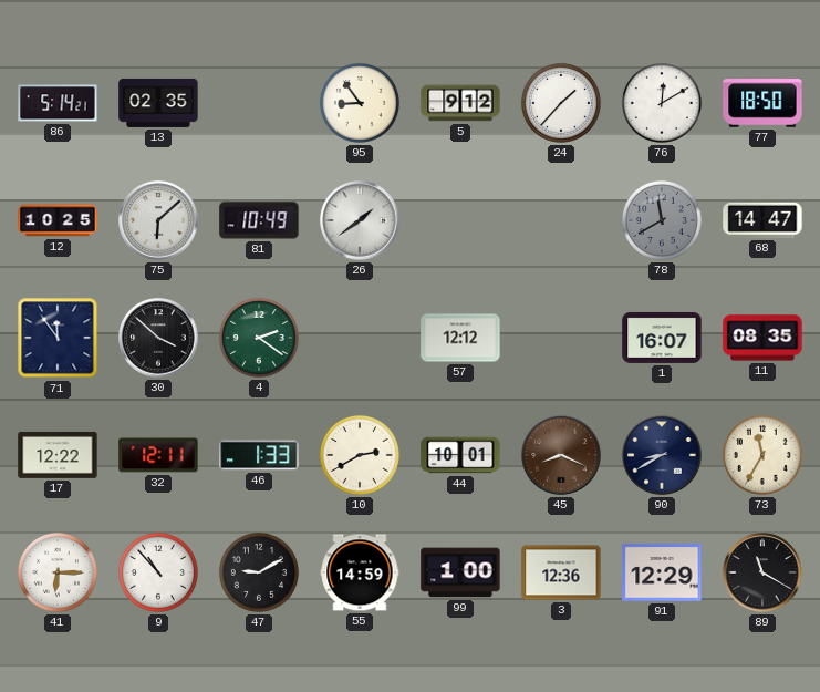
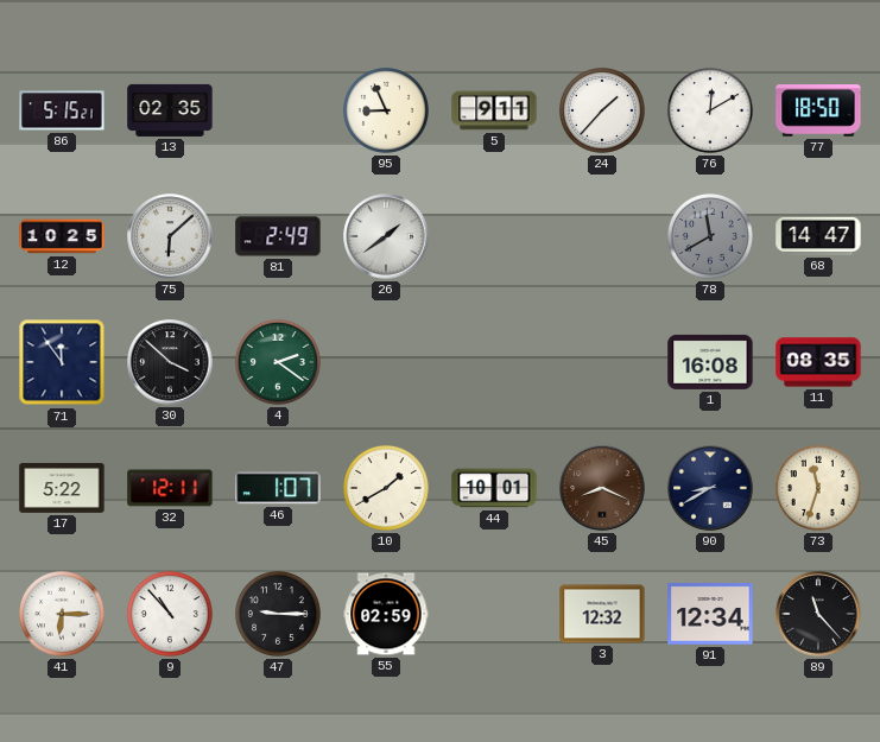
86: 5:14 -> 5:15
95: 8:54 -> 8:56
5: 9:12 -> 9:11
81: 10:49 -> 2:49
57: 12:12 -> none
1: 16:07 -> 16:08
17: 12:22 -> 5:22
46: 1:33 -> 1:07
10: 2:40 -> 1:40
73: 11:35 -> 11:33
47: 9:10 -> 9:15
55: 14:59 -> 02:59
99: 1:00 -> none
3: 12:36 -> 12:32
91: 12:29 -> 12:34
89: 11:20 -> 11:23
